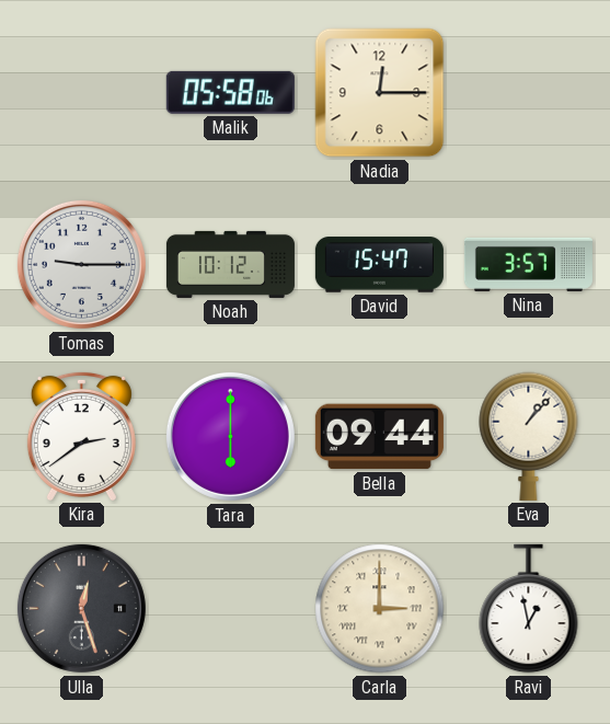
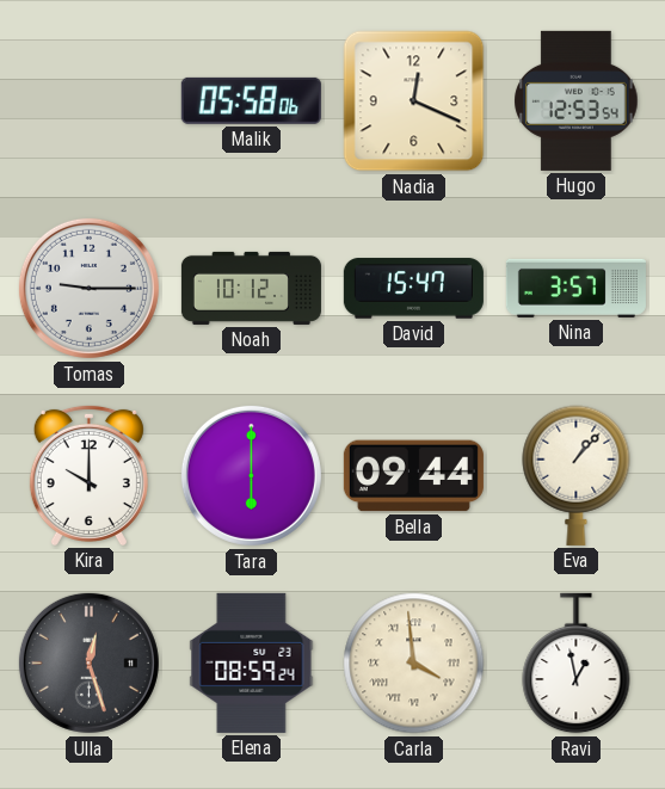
Nadia: 12:15 -> 12:19
Hugo: none -> 12:53
Kira: 2:39 -> 10:00
Elena: none -> 08:59
Carla: 3:00 -> 3:59
